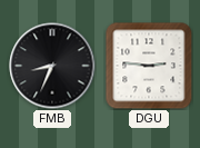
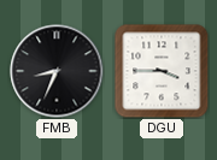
DGU: 2:46 -> 3:45
